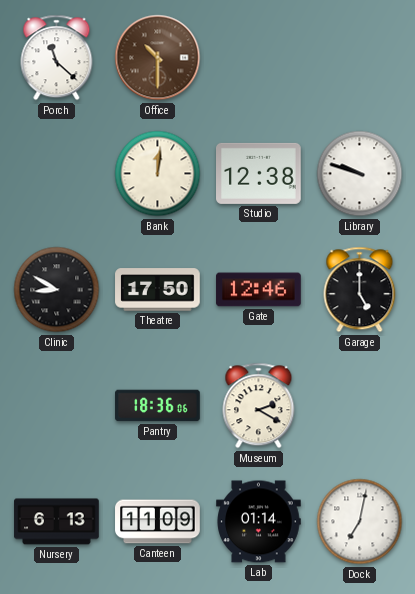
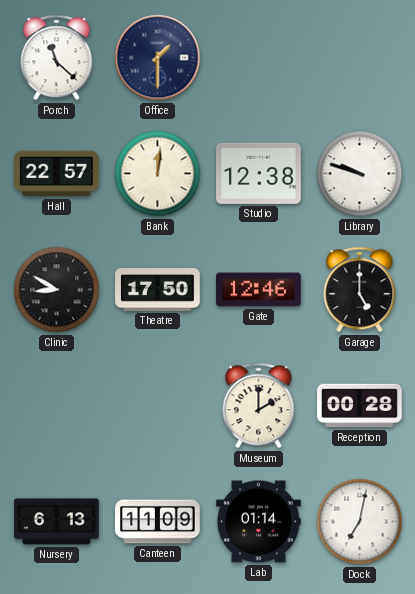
Office: 10:30 -> 1:30
Office dial: brown -> navy
Hall: none -> 22:57
Pantry: 18:36 -> none
Museum: 2:20 -> 2:00
Reception: none -> 00:28
